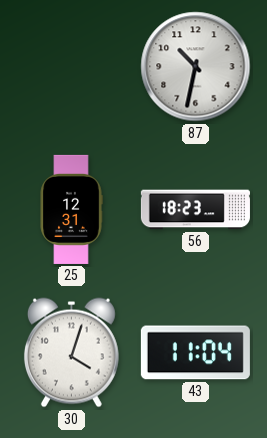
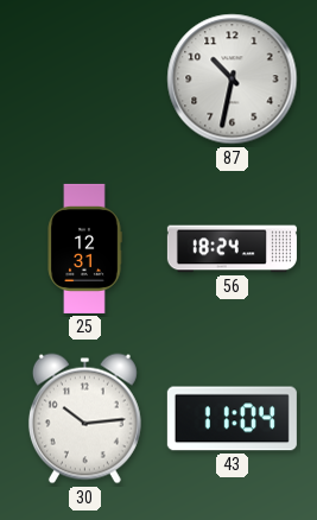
56: 18:23 -> 18:24
30: 4:03 -> 10:14
